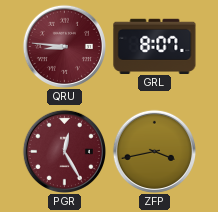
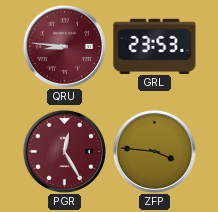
GRL: 8:07 -> 23:53
ZFP: 3:43 -> 3:46
